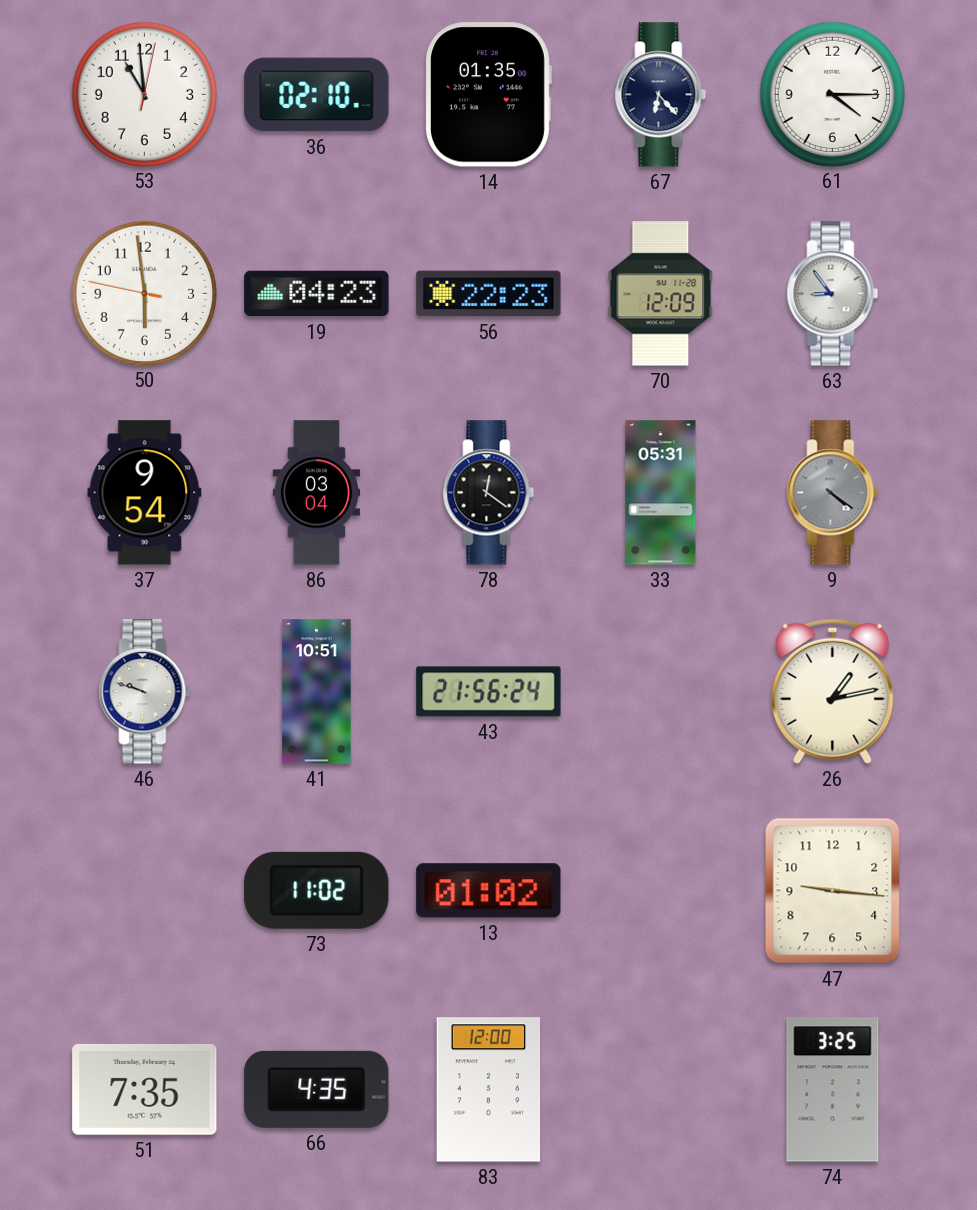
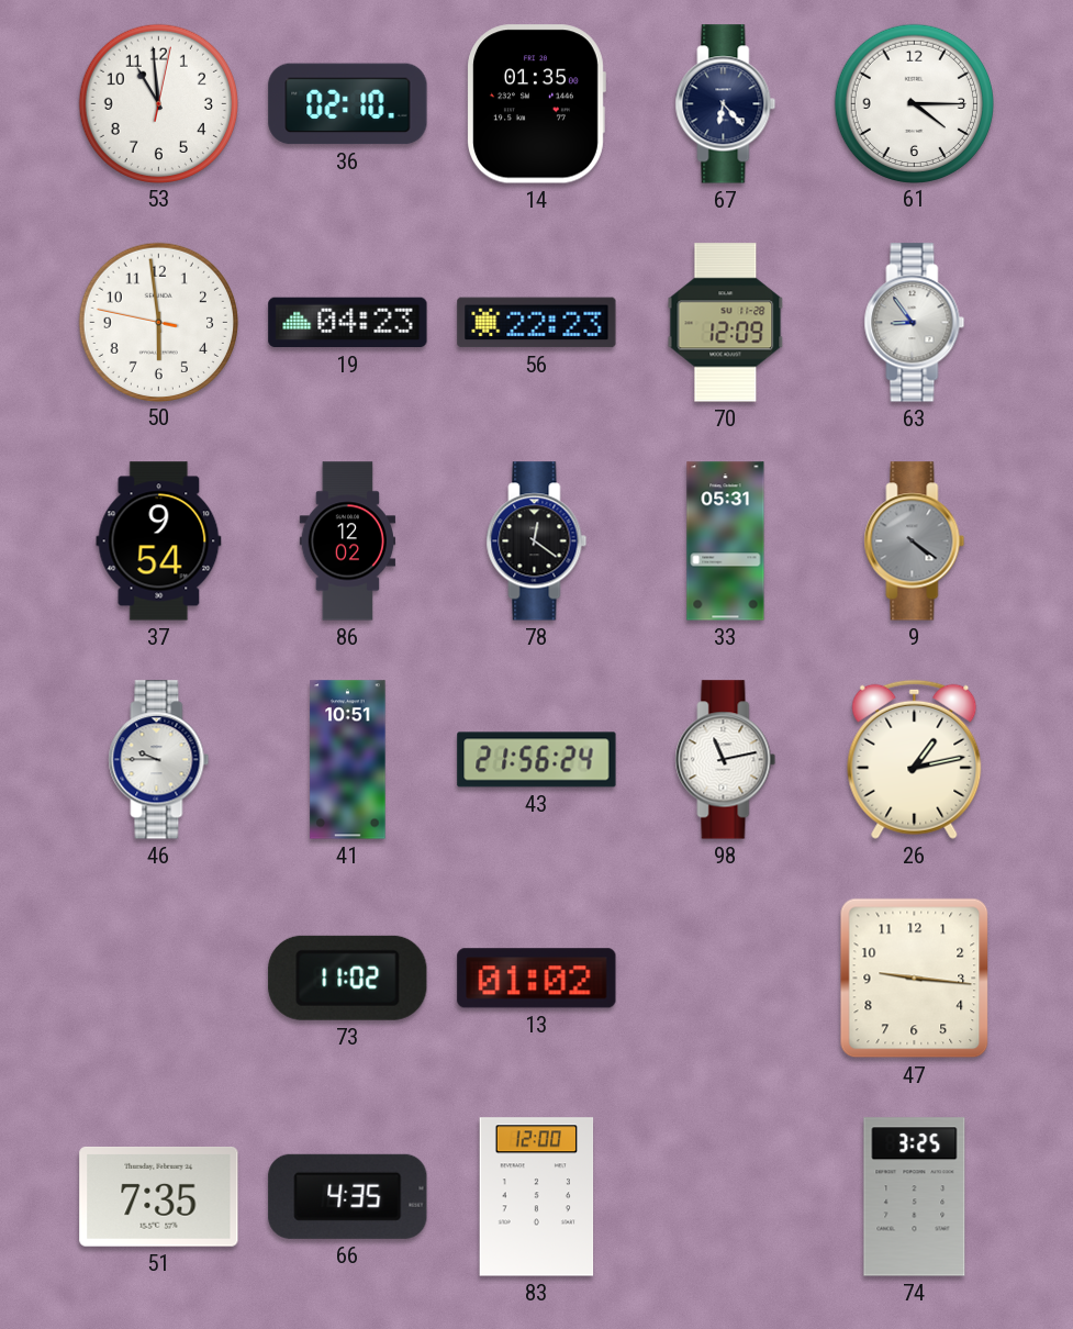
86: 03:04 -> 12:02
46: 9:48 -> 9:45
98: none -> 11:13
